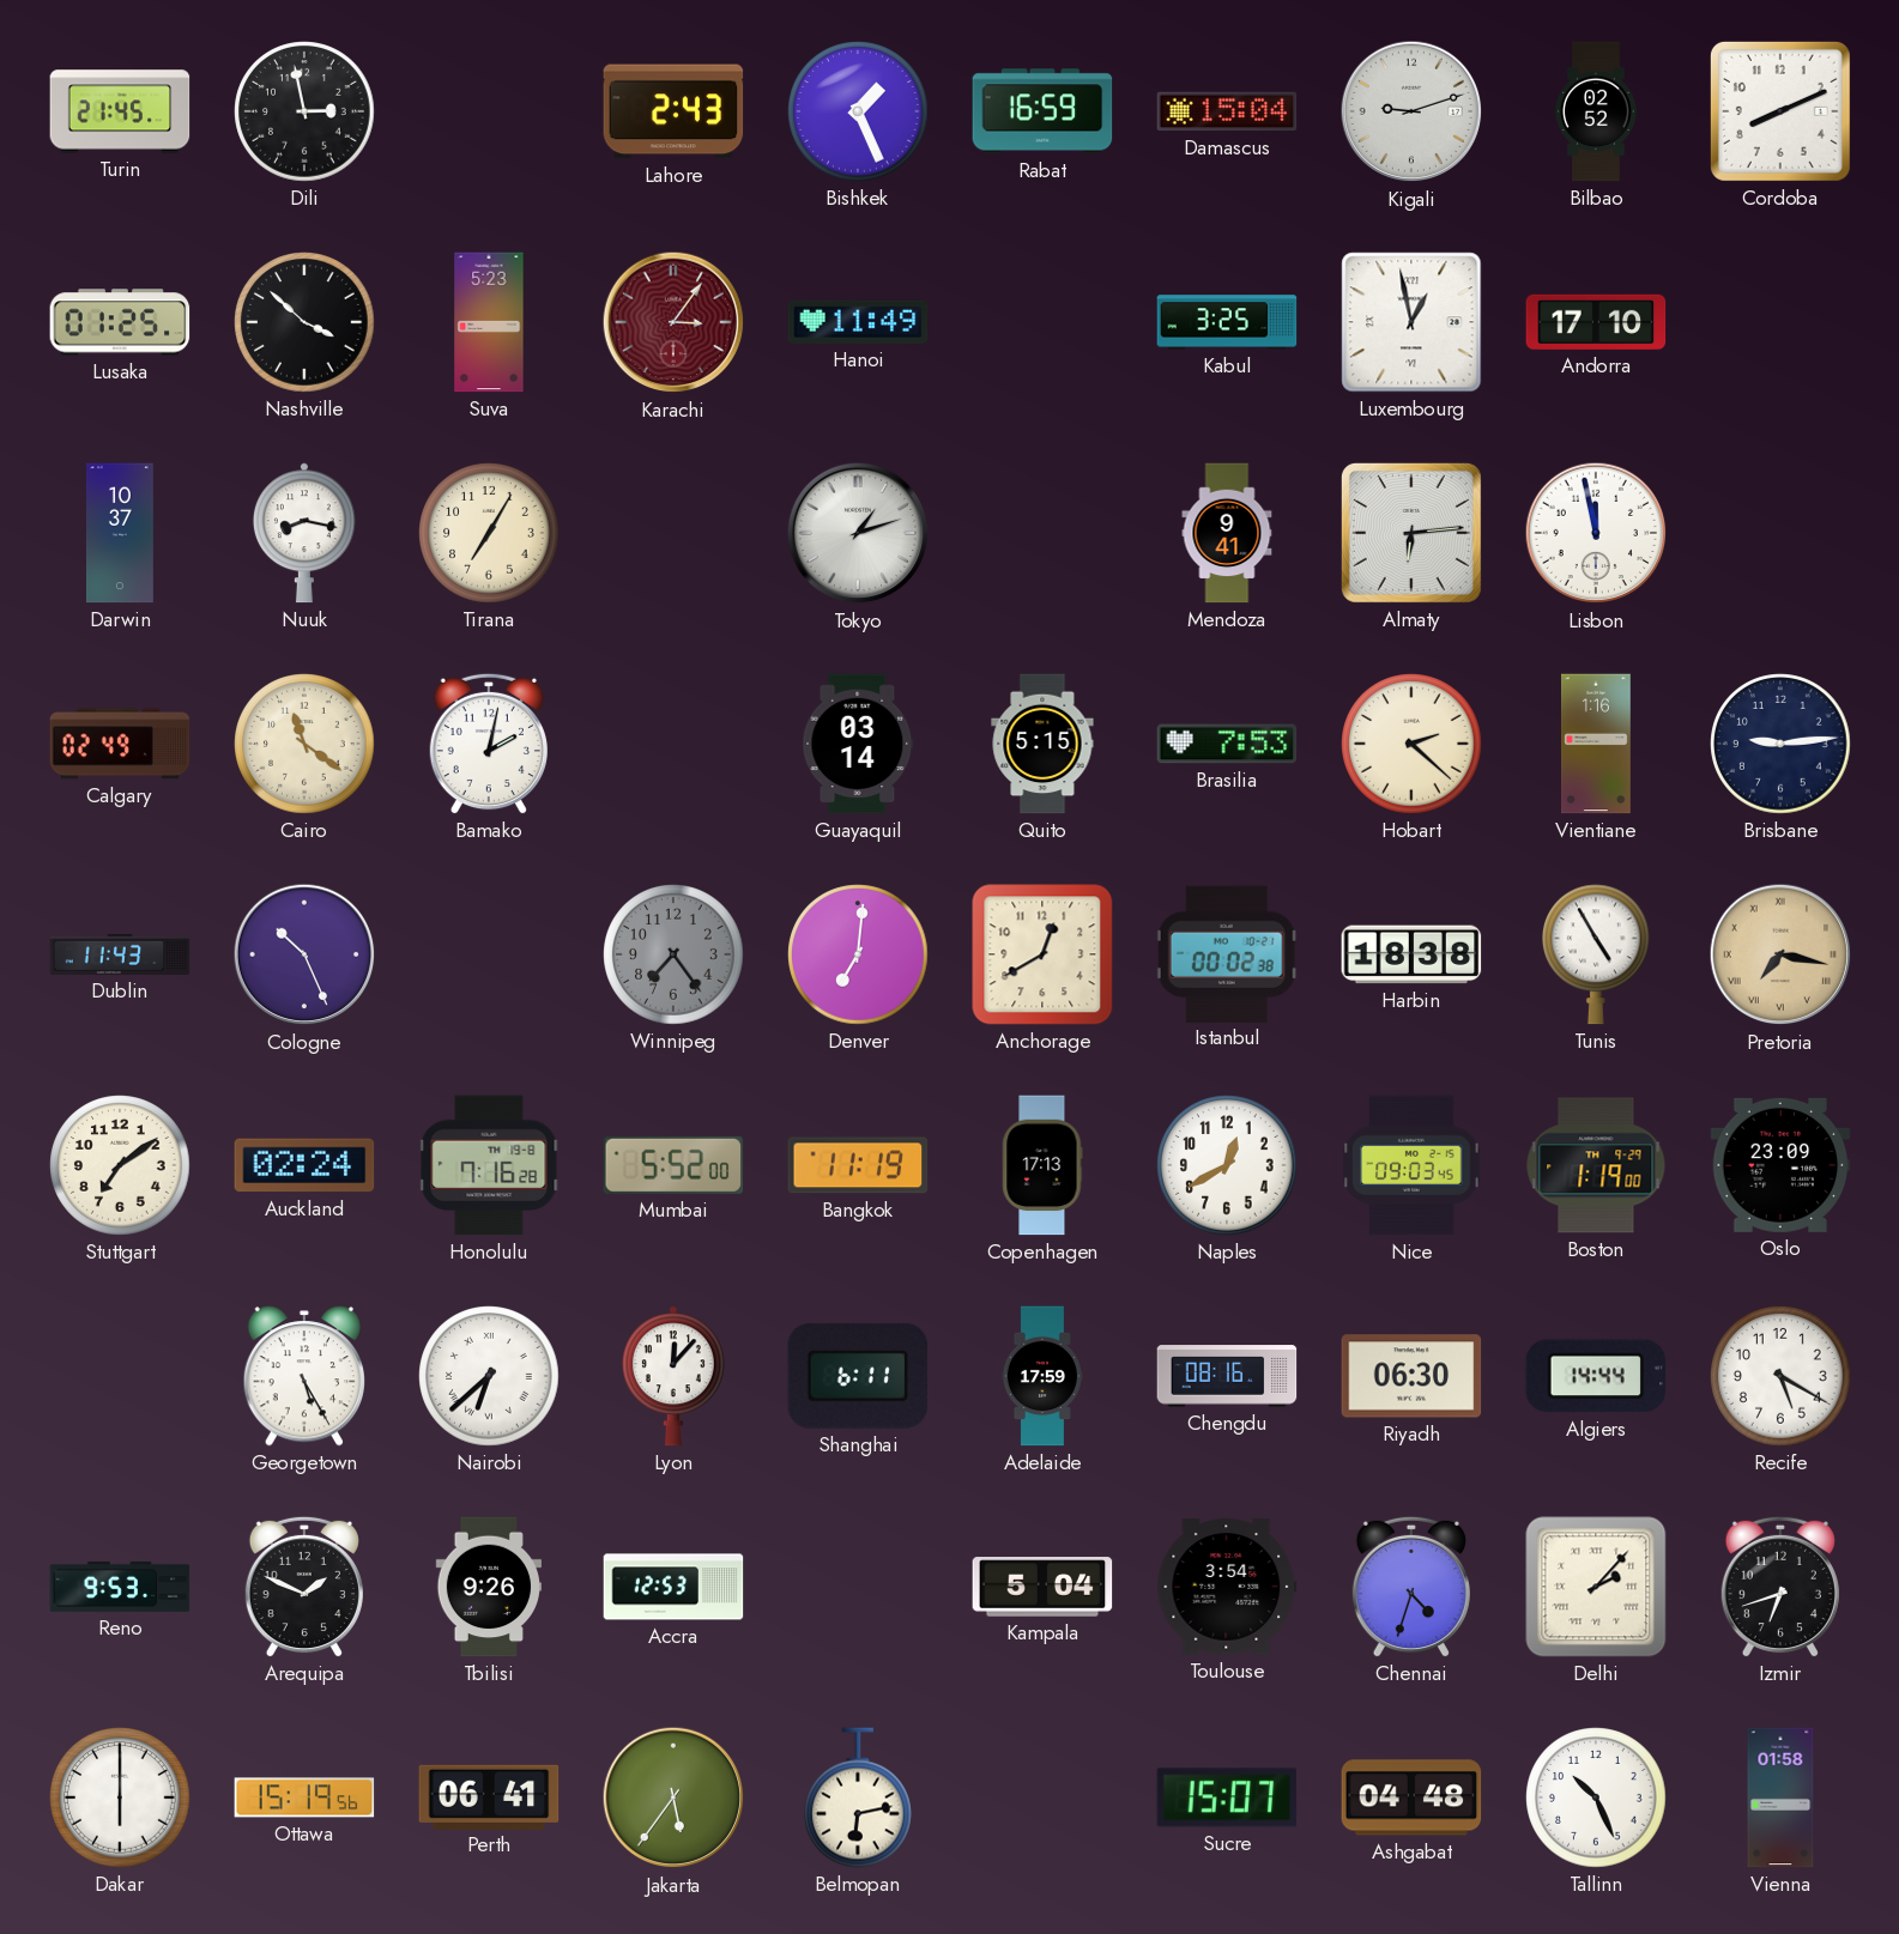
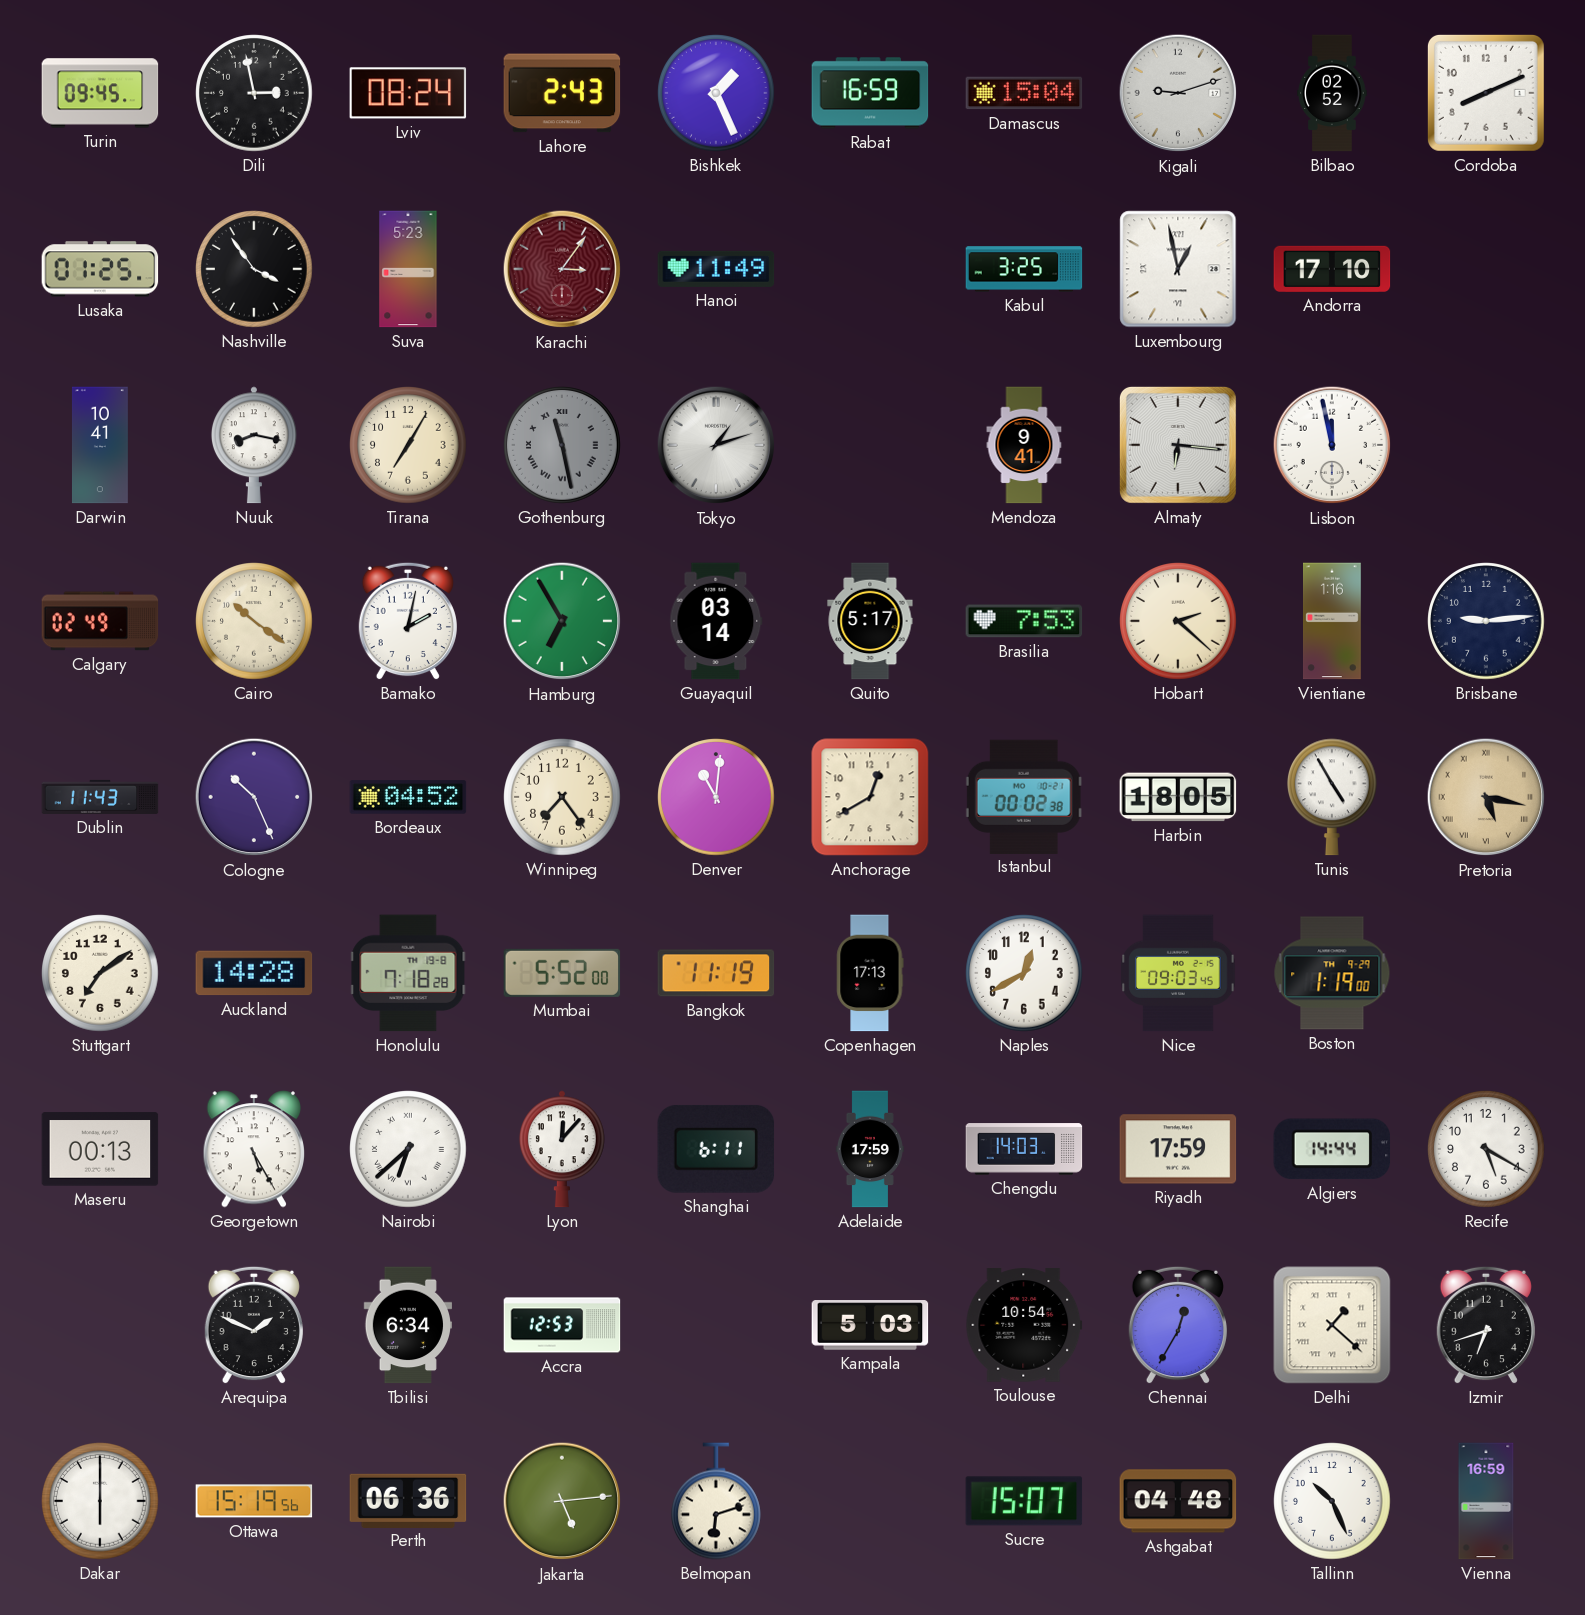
Turin: 21:45 -> 09:45
Lviv: none -> 08:24
Nashville: 3:52 -> 3:54
Darwin: 10:37 -> 10:41
Gothenburg: none -> 11:28
Almaty: 6:14 -> 6:16
Cairo: 11:21 -> 10:21
Hamburg: none -> 6:55
Quito: 5:15 -> 5:17
Bordeaux: none -> 04:52
Winnipeg dial: grey -> cream
Denver: 7:01 -> 11:01
Harbin: 18:38 -> 18:05
Pretoria: 7:17 -> 5:17
Auckland: 02:24 -> 14:28
Honolulu: 7:16 -> 7:18
Oslo: 23:09 -> none
Maseru: none -> 00:13
Chengdu: 08:16 -> 14:03
Riyadh: 06:30 -> 17:59
Reno: 9:53 -> none
Tbilisi: 9:26 -> 6:34
Kampala: 5:04 -> 5:03
Toulouse: 3:54 -> 10:54
Chennai: 4:33 -> 12:35
Delhi: 2:07 -> 1:22
Perth: 06:41 -> 06:36
Jakarta: 5:36 -> 5:14
Belmopan: 6:13 -> 6:12
Vienna: 01:58 -> 16:59
